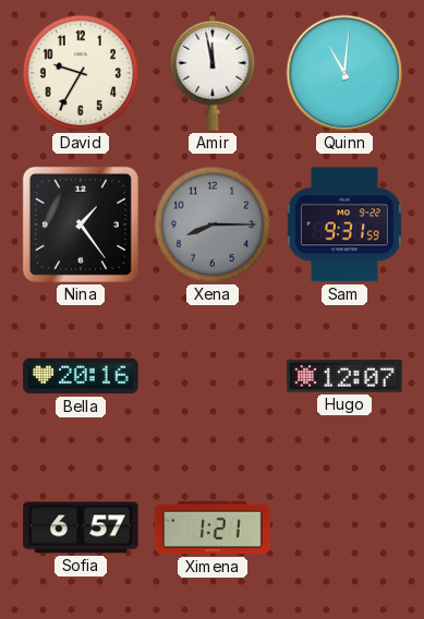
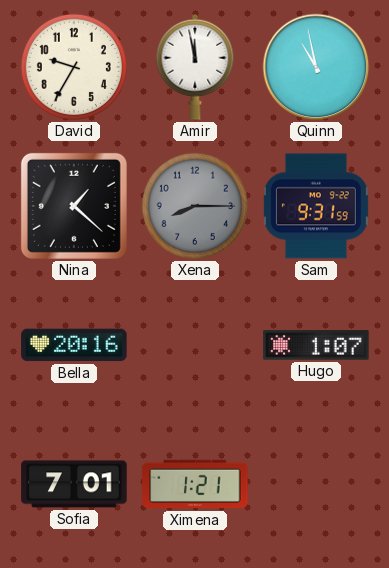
Quinn: 11:01 -> 10:58
Nina: 1:24 -> 1:22
Hugo: 12:07 -> 1:07
Sofia: 6:57 -> 7:01
